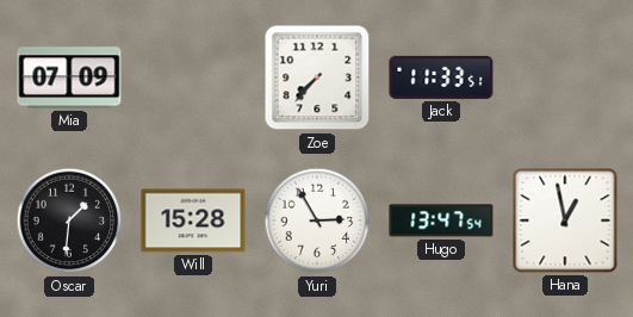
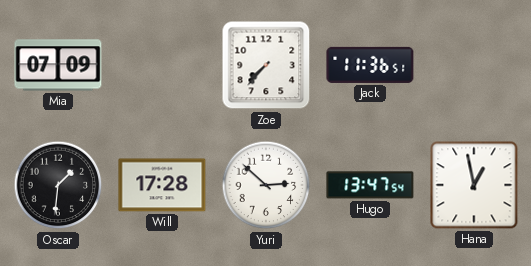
Jack: 11:33 -> 11:36
Will: 15:28 -> 17:28
Yuri: 2:55 -> 2:52
